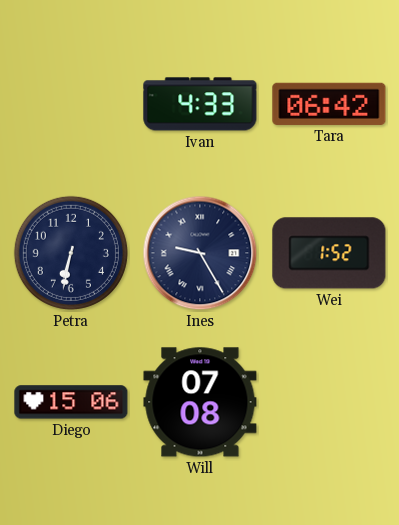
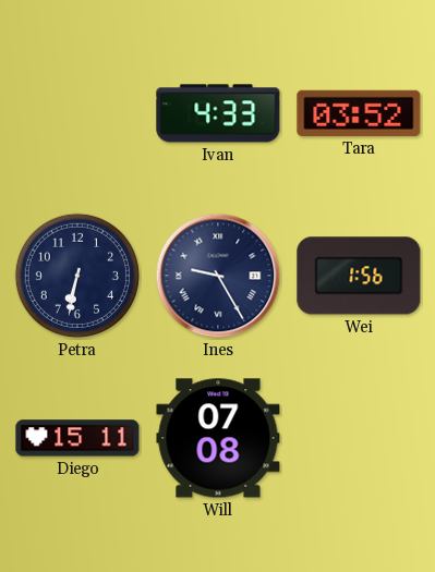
Tara: 06:42 -> 03:52
Wei: 1:52 -> 1:56
Diego: 15:06 -> 15:11
